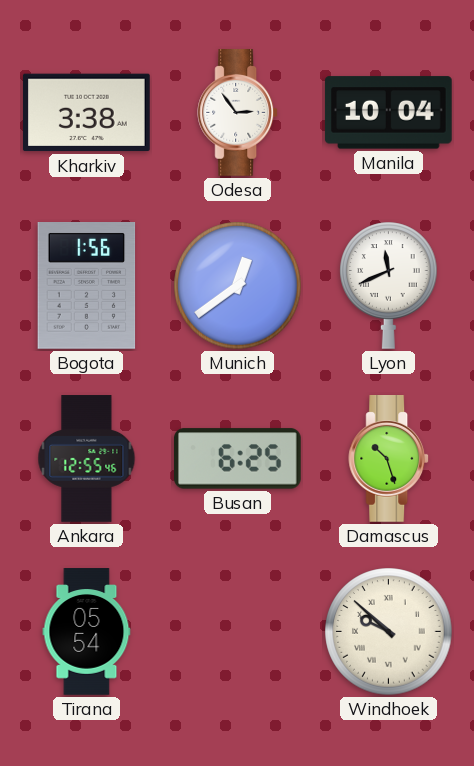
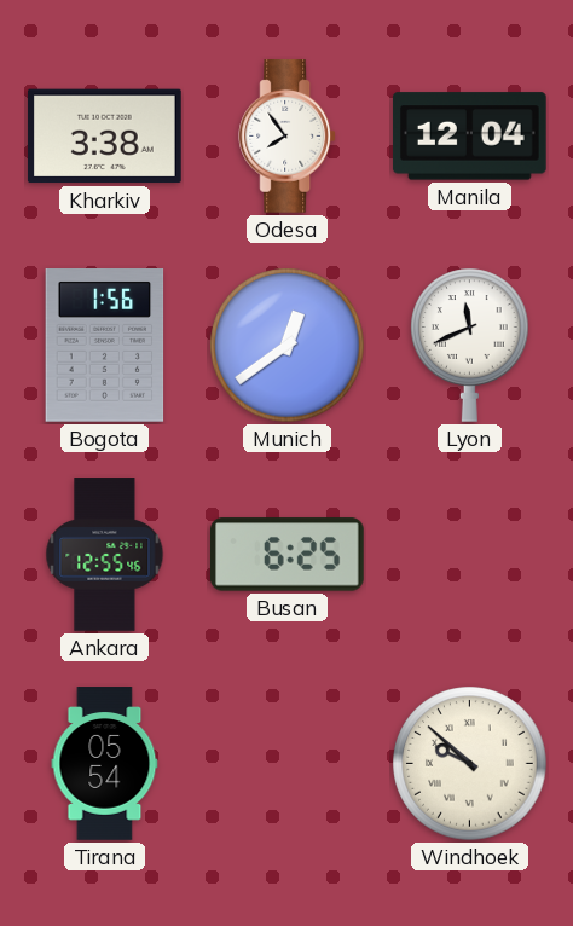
Odesa: 2:54 -> 7:54
Manila: 10:04 -> 12:04
Damascus: 10:27 -> none
